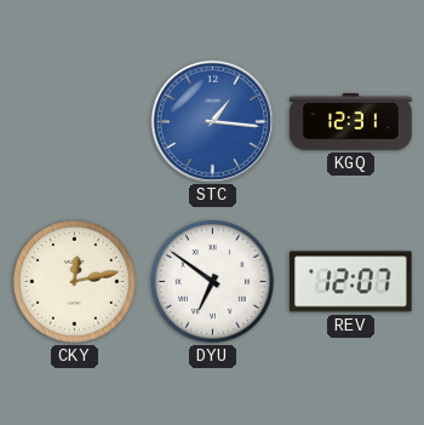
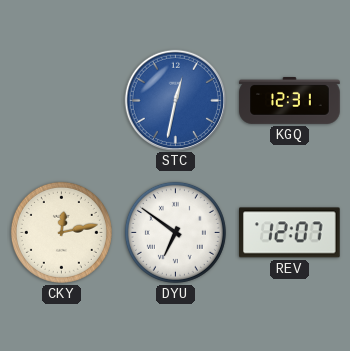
STC: 1:16 -> 12:32
